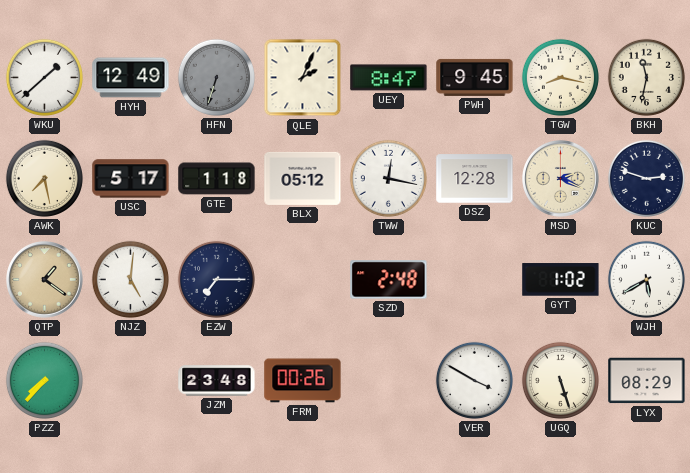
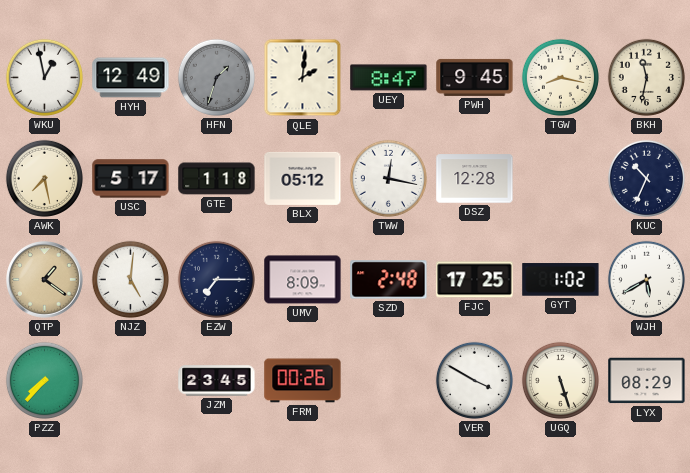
WKU: 1:38 -> 12:58
HFN: 6:33 -> 1:33
QLE: 2:04 -> 2:01
MSD: 2:19 -> none
KUC: 2:48 -> 10:34
UMV: none -> 8:09
FJC: none -> 17:25
JZM: 23:48 -> 23:45
